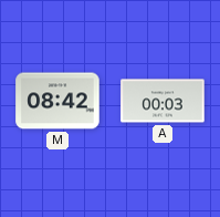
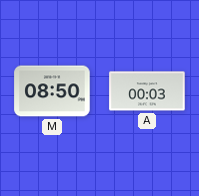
M: 08:42 -> 08:50
